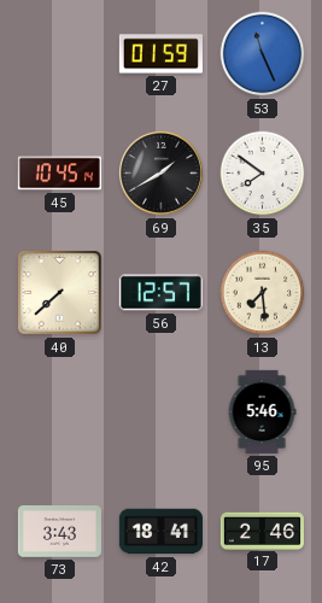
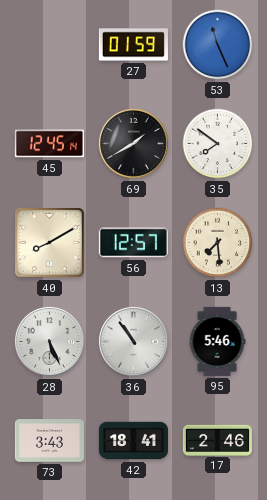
45: 10:45 -> 12:45
40: 7:38 -> 8:10
28: none -> 5:26
36: none -> 10:54
